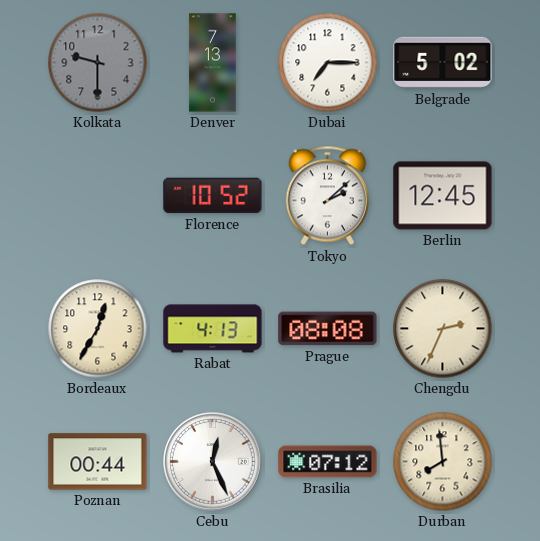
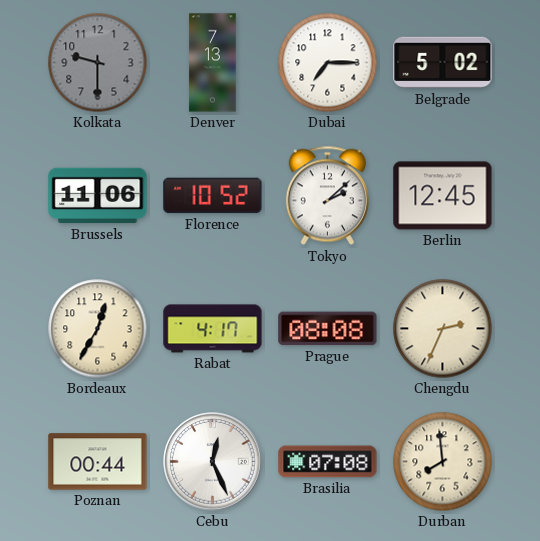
Brussels: none -> 11:06
Rabat: 4:13 -> 4:17
Brasilia: 07:12 -> 07:08
